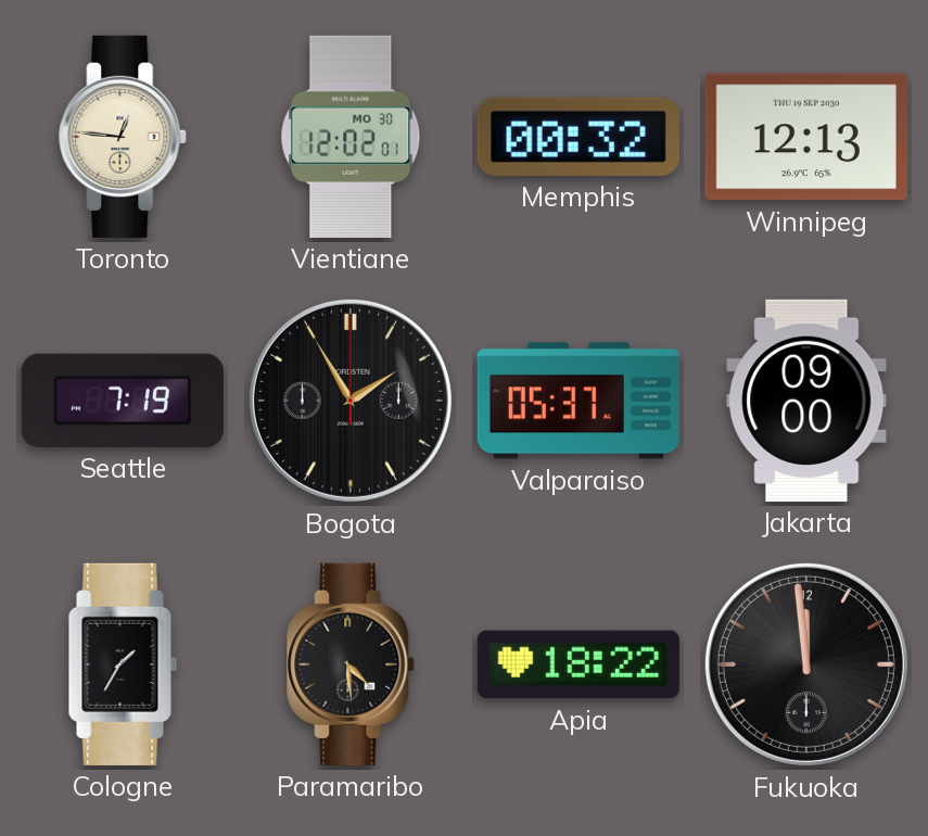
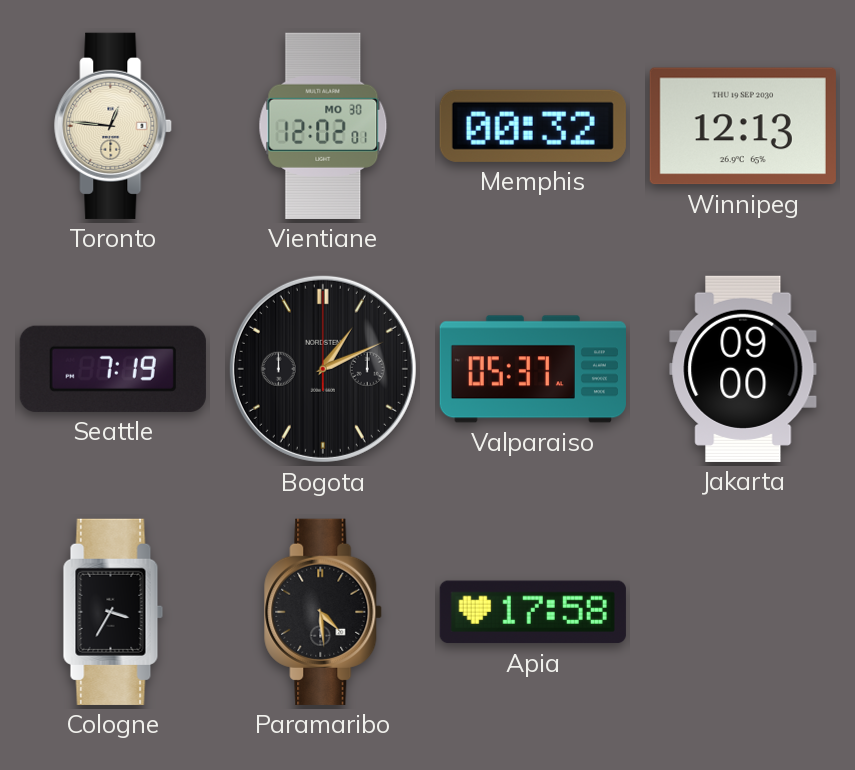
Bogota: 1:55 -> 1:11
Cologne: 1:35 -> 3:35
Apia: 18:22 -> 17:58
Fukuoka: 11:59 -> none
